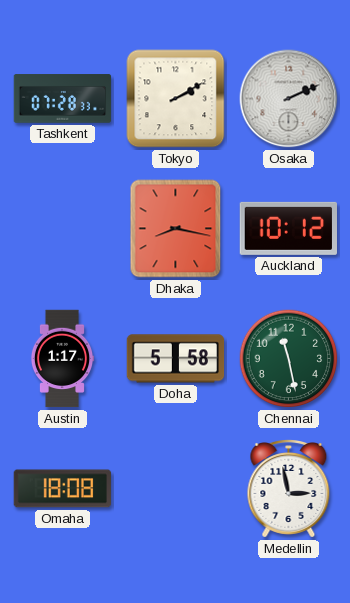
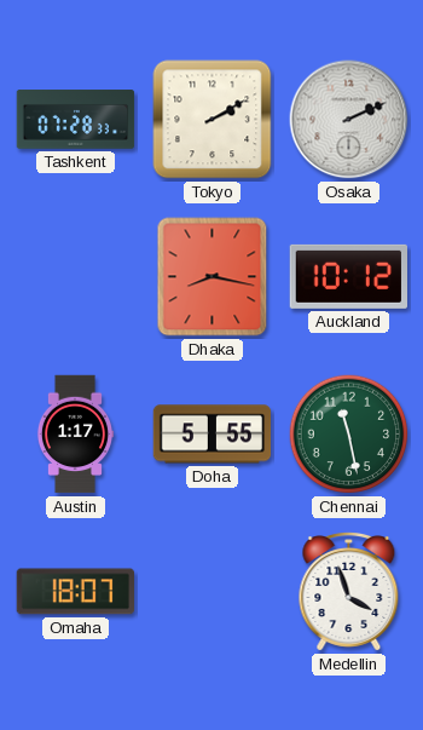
Doha: 5:58 -> 5:55
Omaha: 18:08 -> 18:07
Medellin: 2:58 -> 3:57
